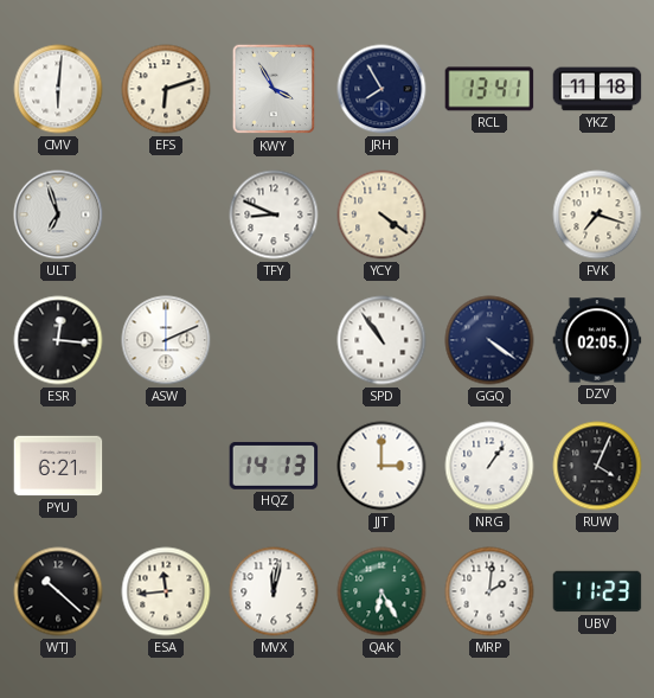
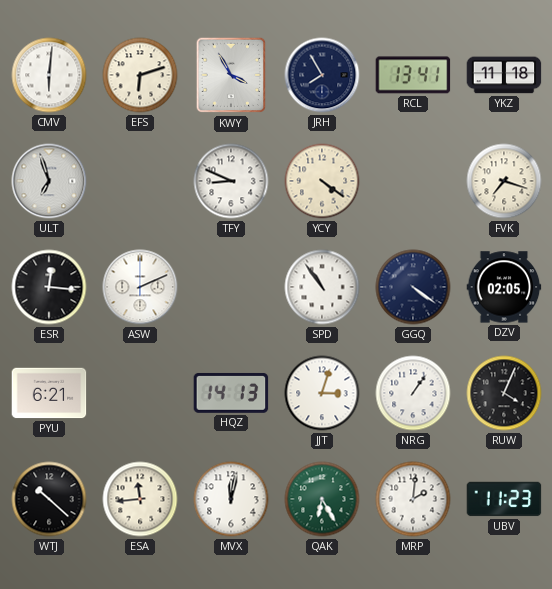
JJT: 3:00 -> 3:03
